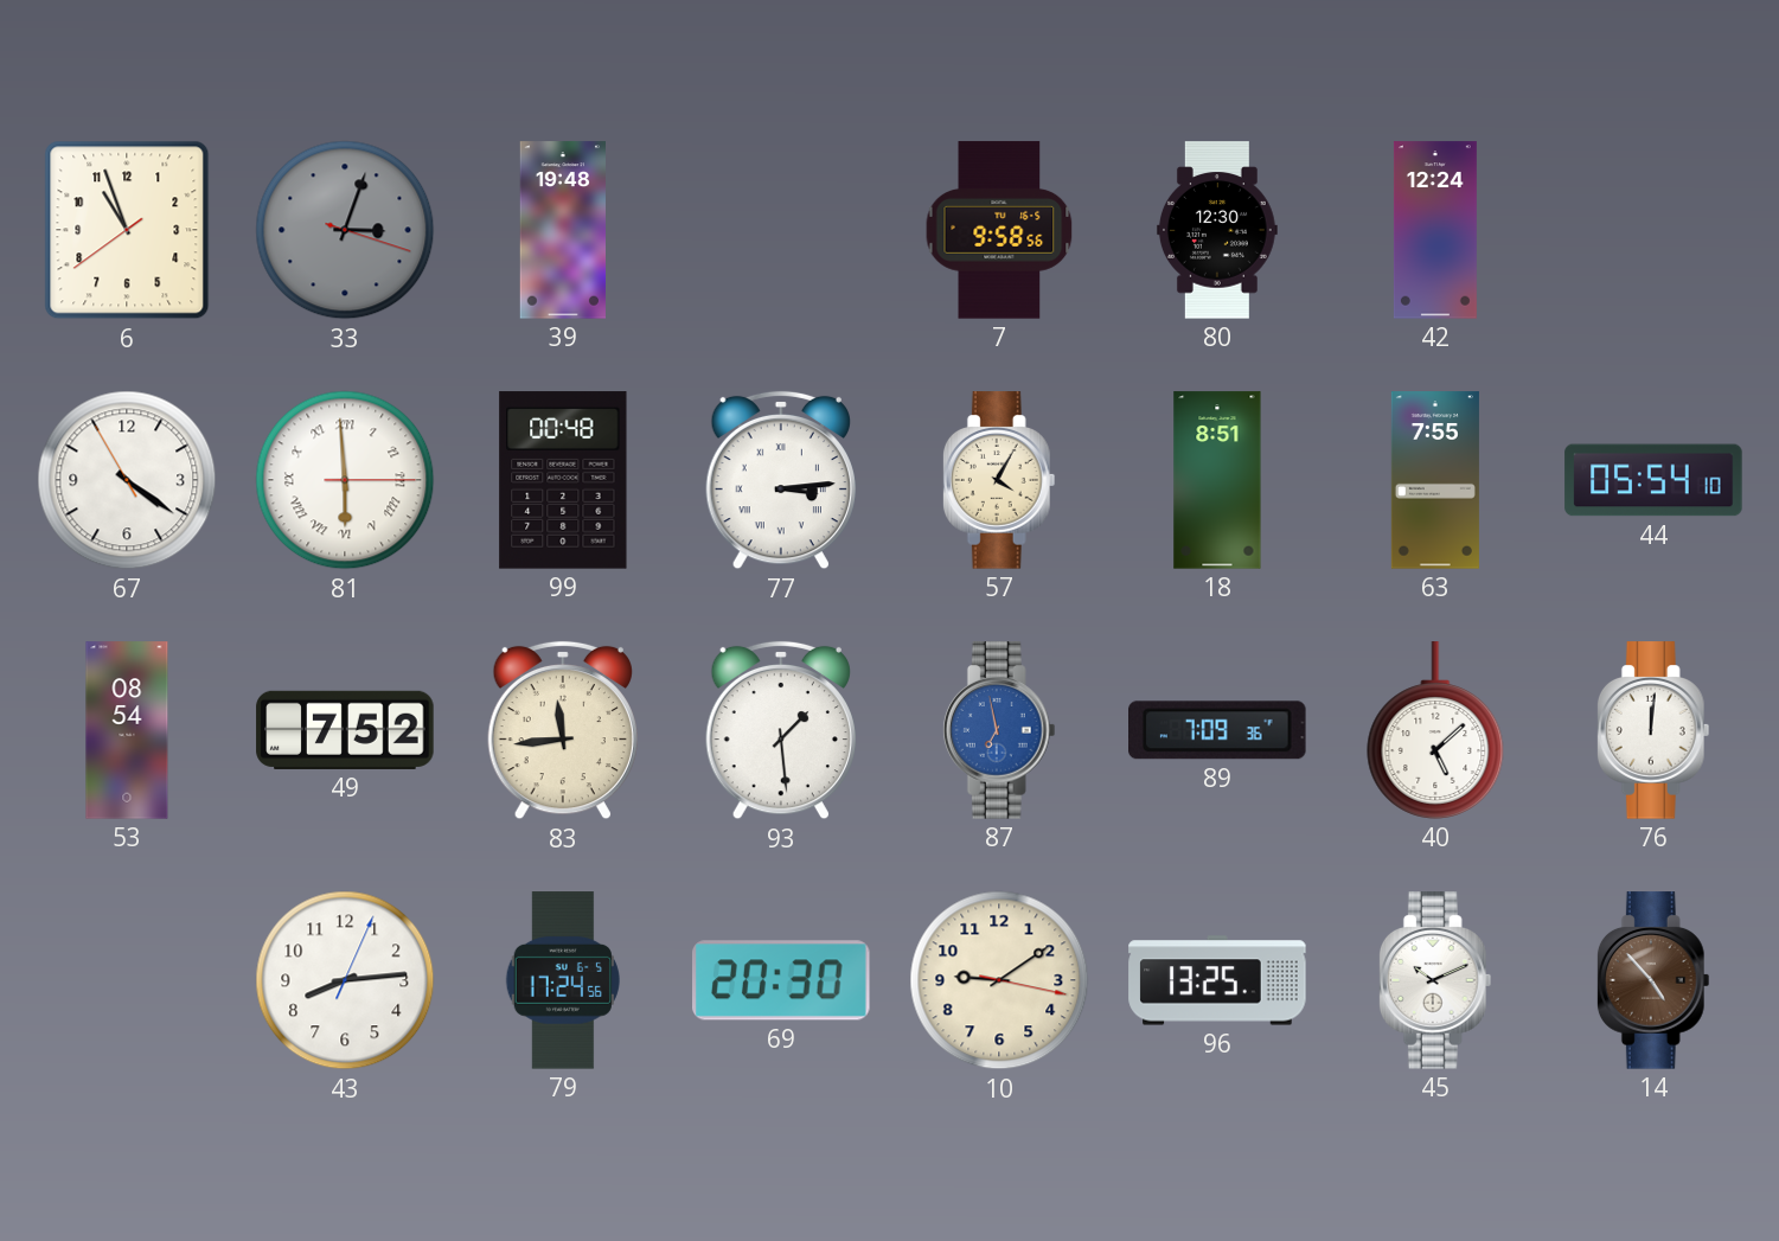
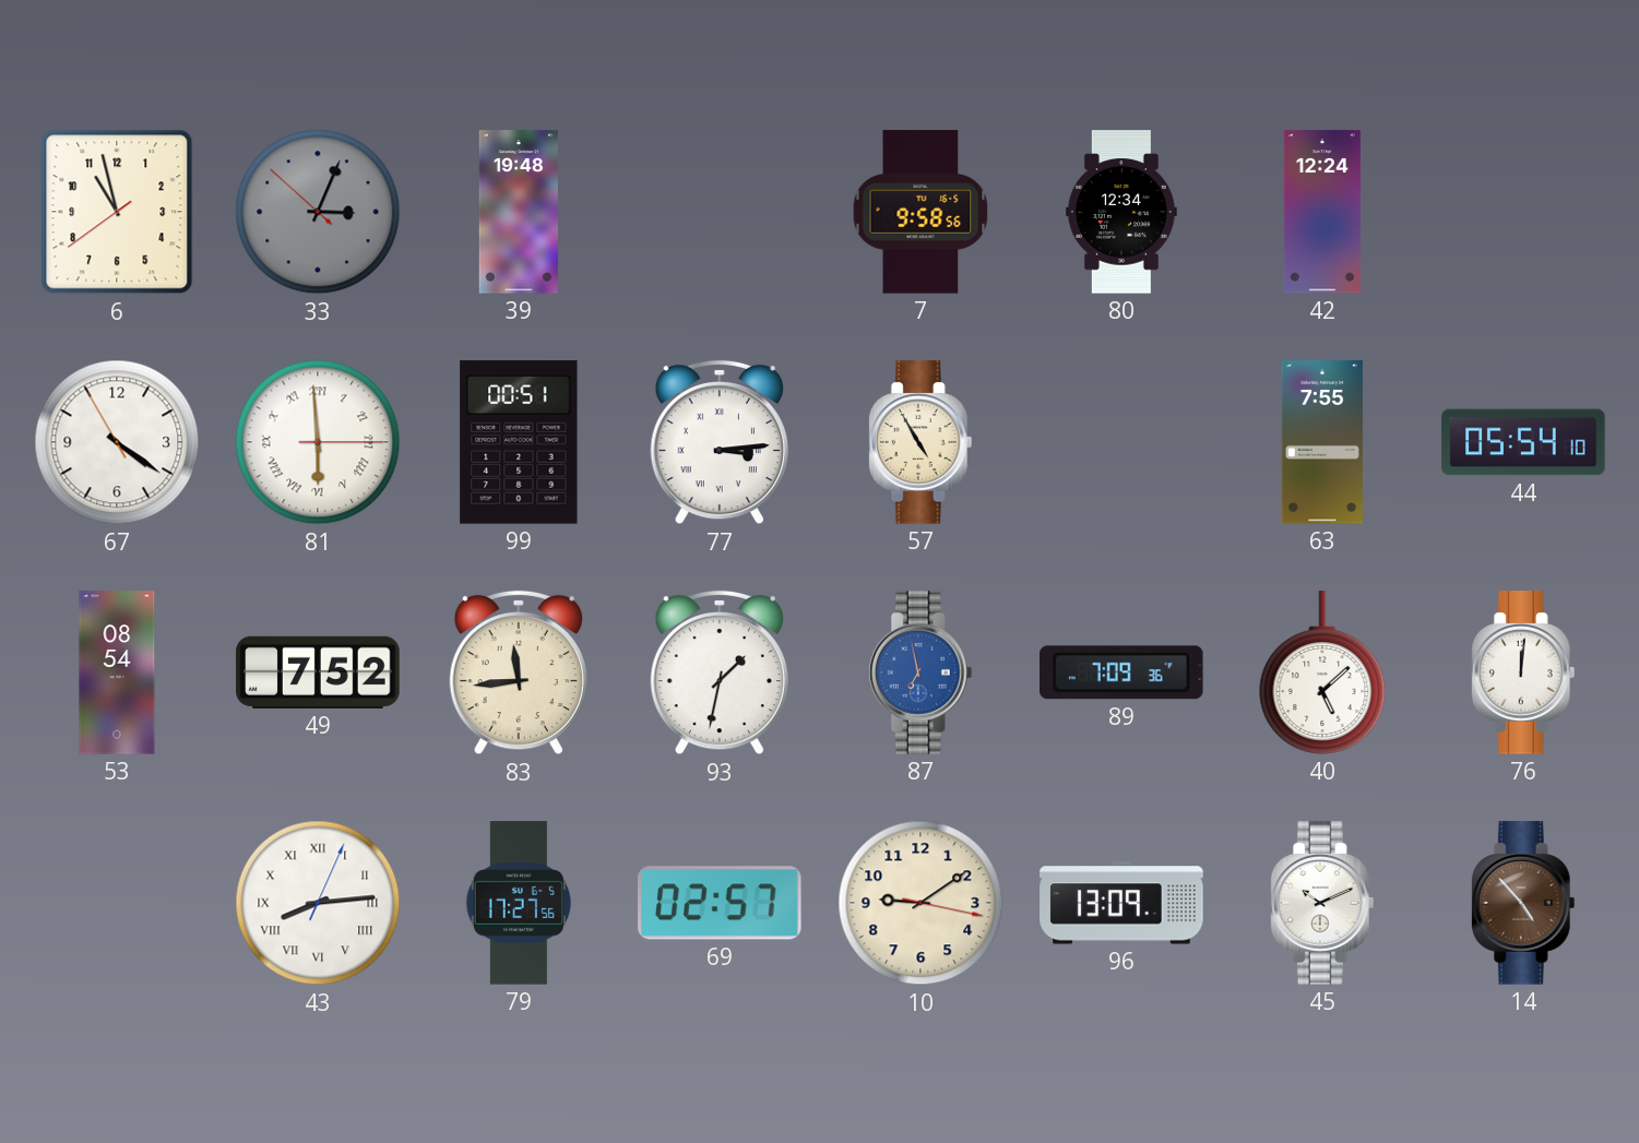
6: 10:56 -> 10:57
33: 3:03:18 -> 3:03:52
80: 12:30 -> 12:34
99: 00:48 -> 00:51
57: 4:05 -> 4:55
18: 8:51 -> none
93: 1:29 -> 1:32
43 numerals: Arabic -> Roman
79: 17:24 -> 17:27
69: 20:30 -> 02:57
96: 13:25 -> 13:09
